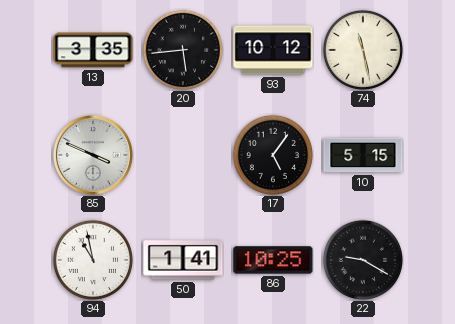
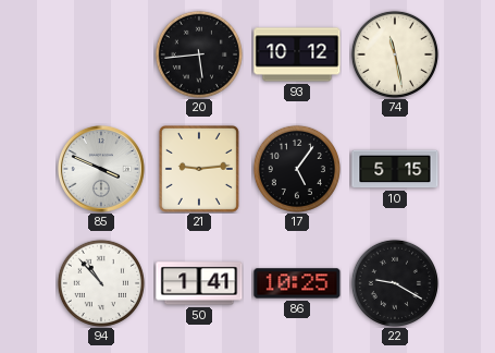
13: 3:35 -> none
21: none -> 9:14
94: 10:58 -> 10:53
